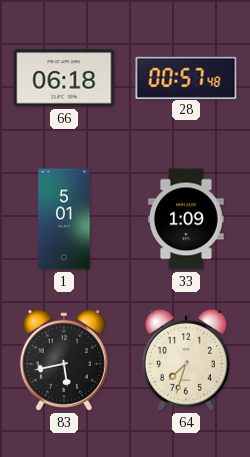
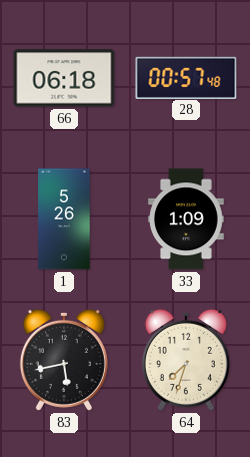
1: 5:01 -> 5:26
